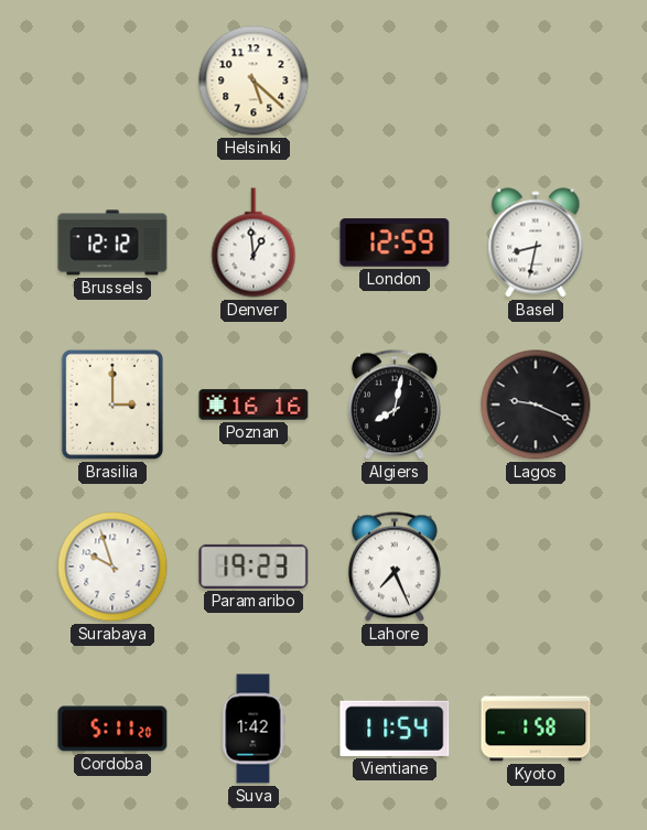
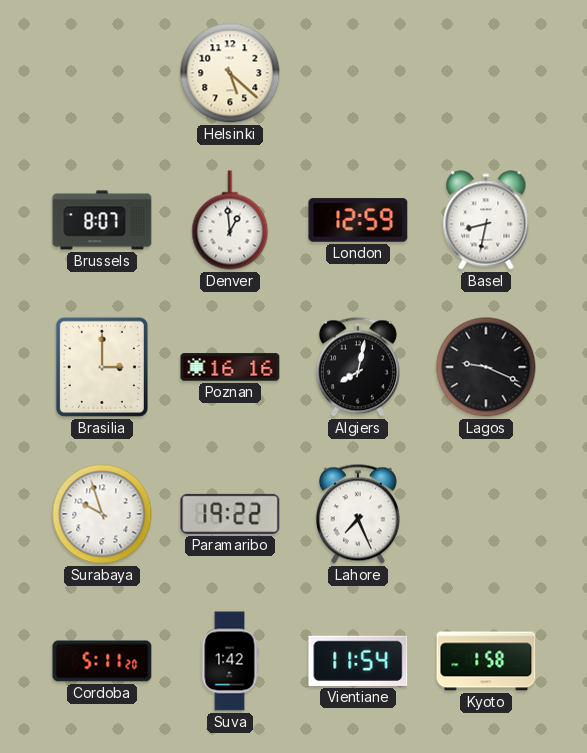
Brussels: 12:12 -> 8:07
Paramaribo: 19:23 -> 19:22
